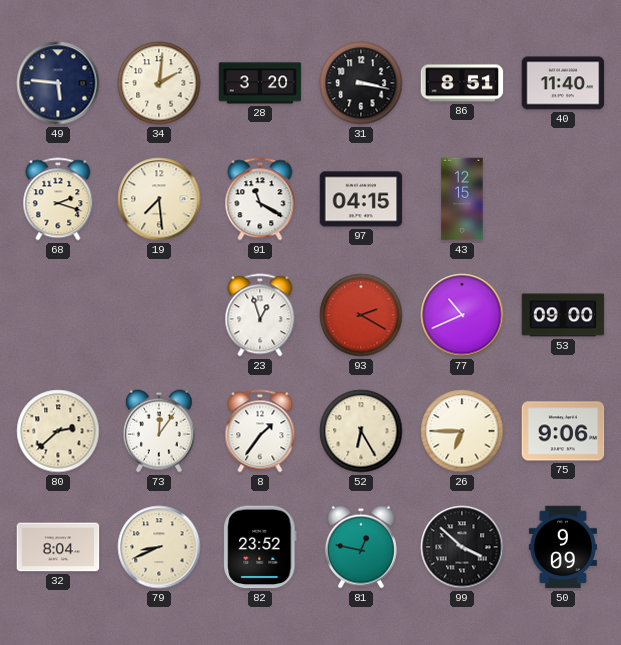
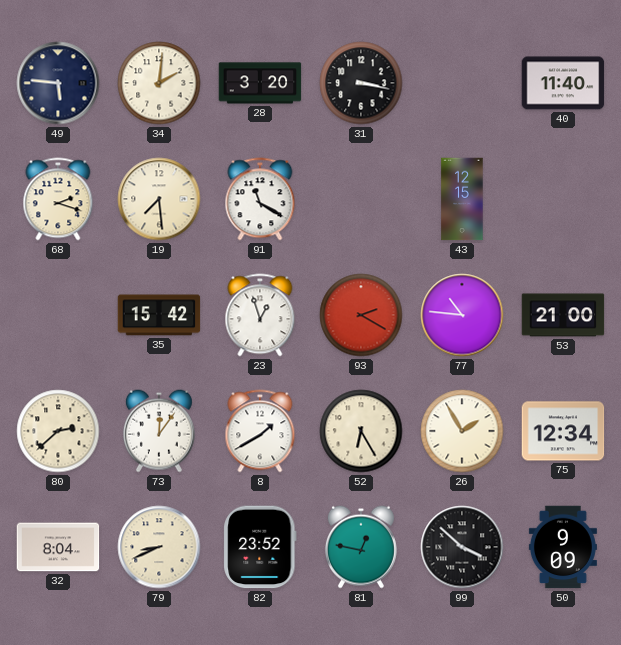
86: 8:51 -> none
97: 04:15 -> none
35: none -> 15:42
77: 10:41 -> 10:46
53: 09:00 -> 21:00
8: 1:36 -> 1:40
26: 6:45 -> 1:55
75: 9:06 -> 12:34
